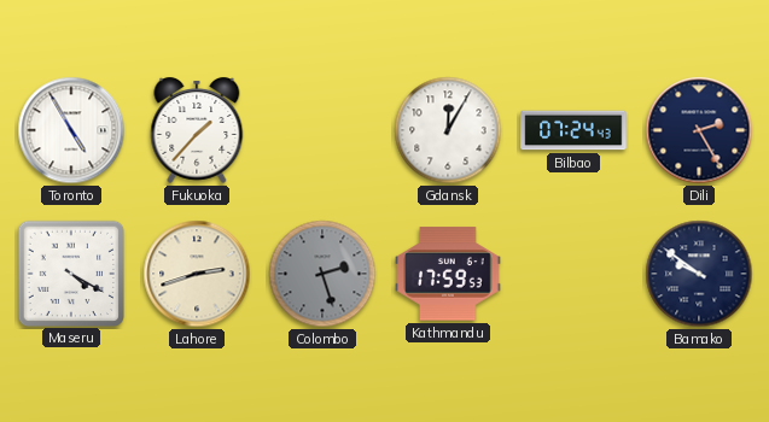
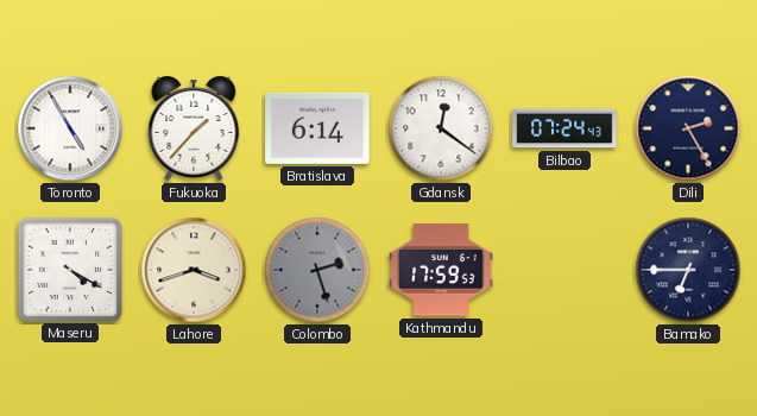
Bratislava: none -> 6:14
Gdansk: 12:05 -> 12:21
Lahore: 2:42 -> 3:42
Bamako: 9:51 -> 6:45
